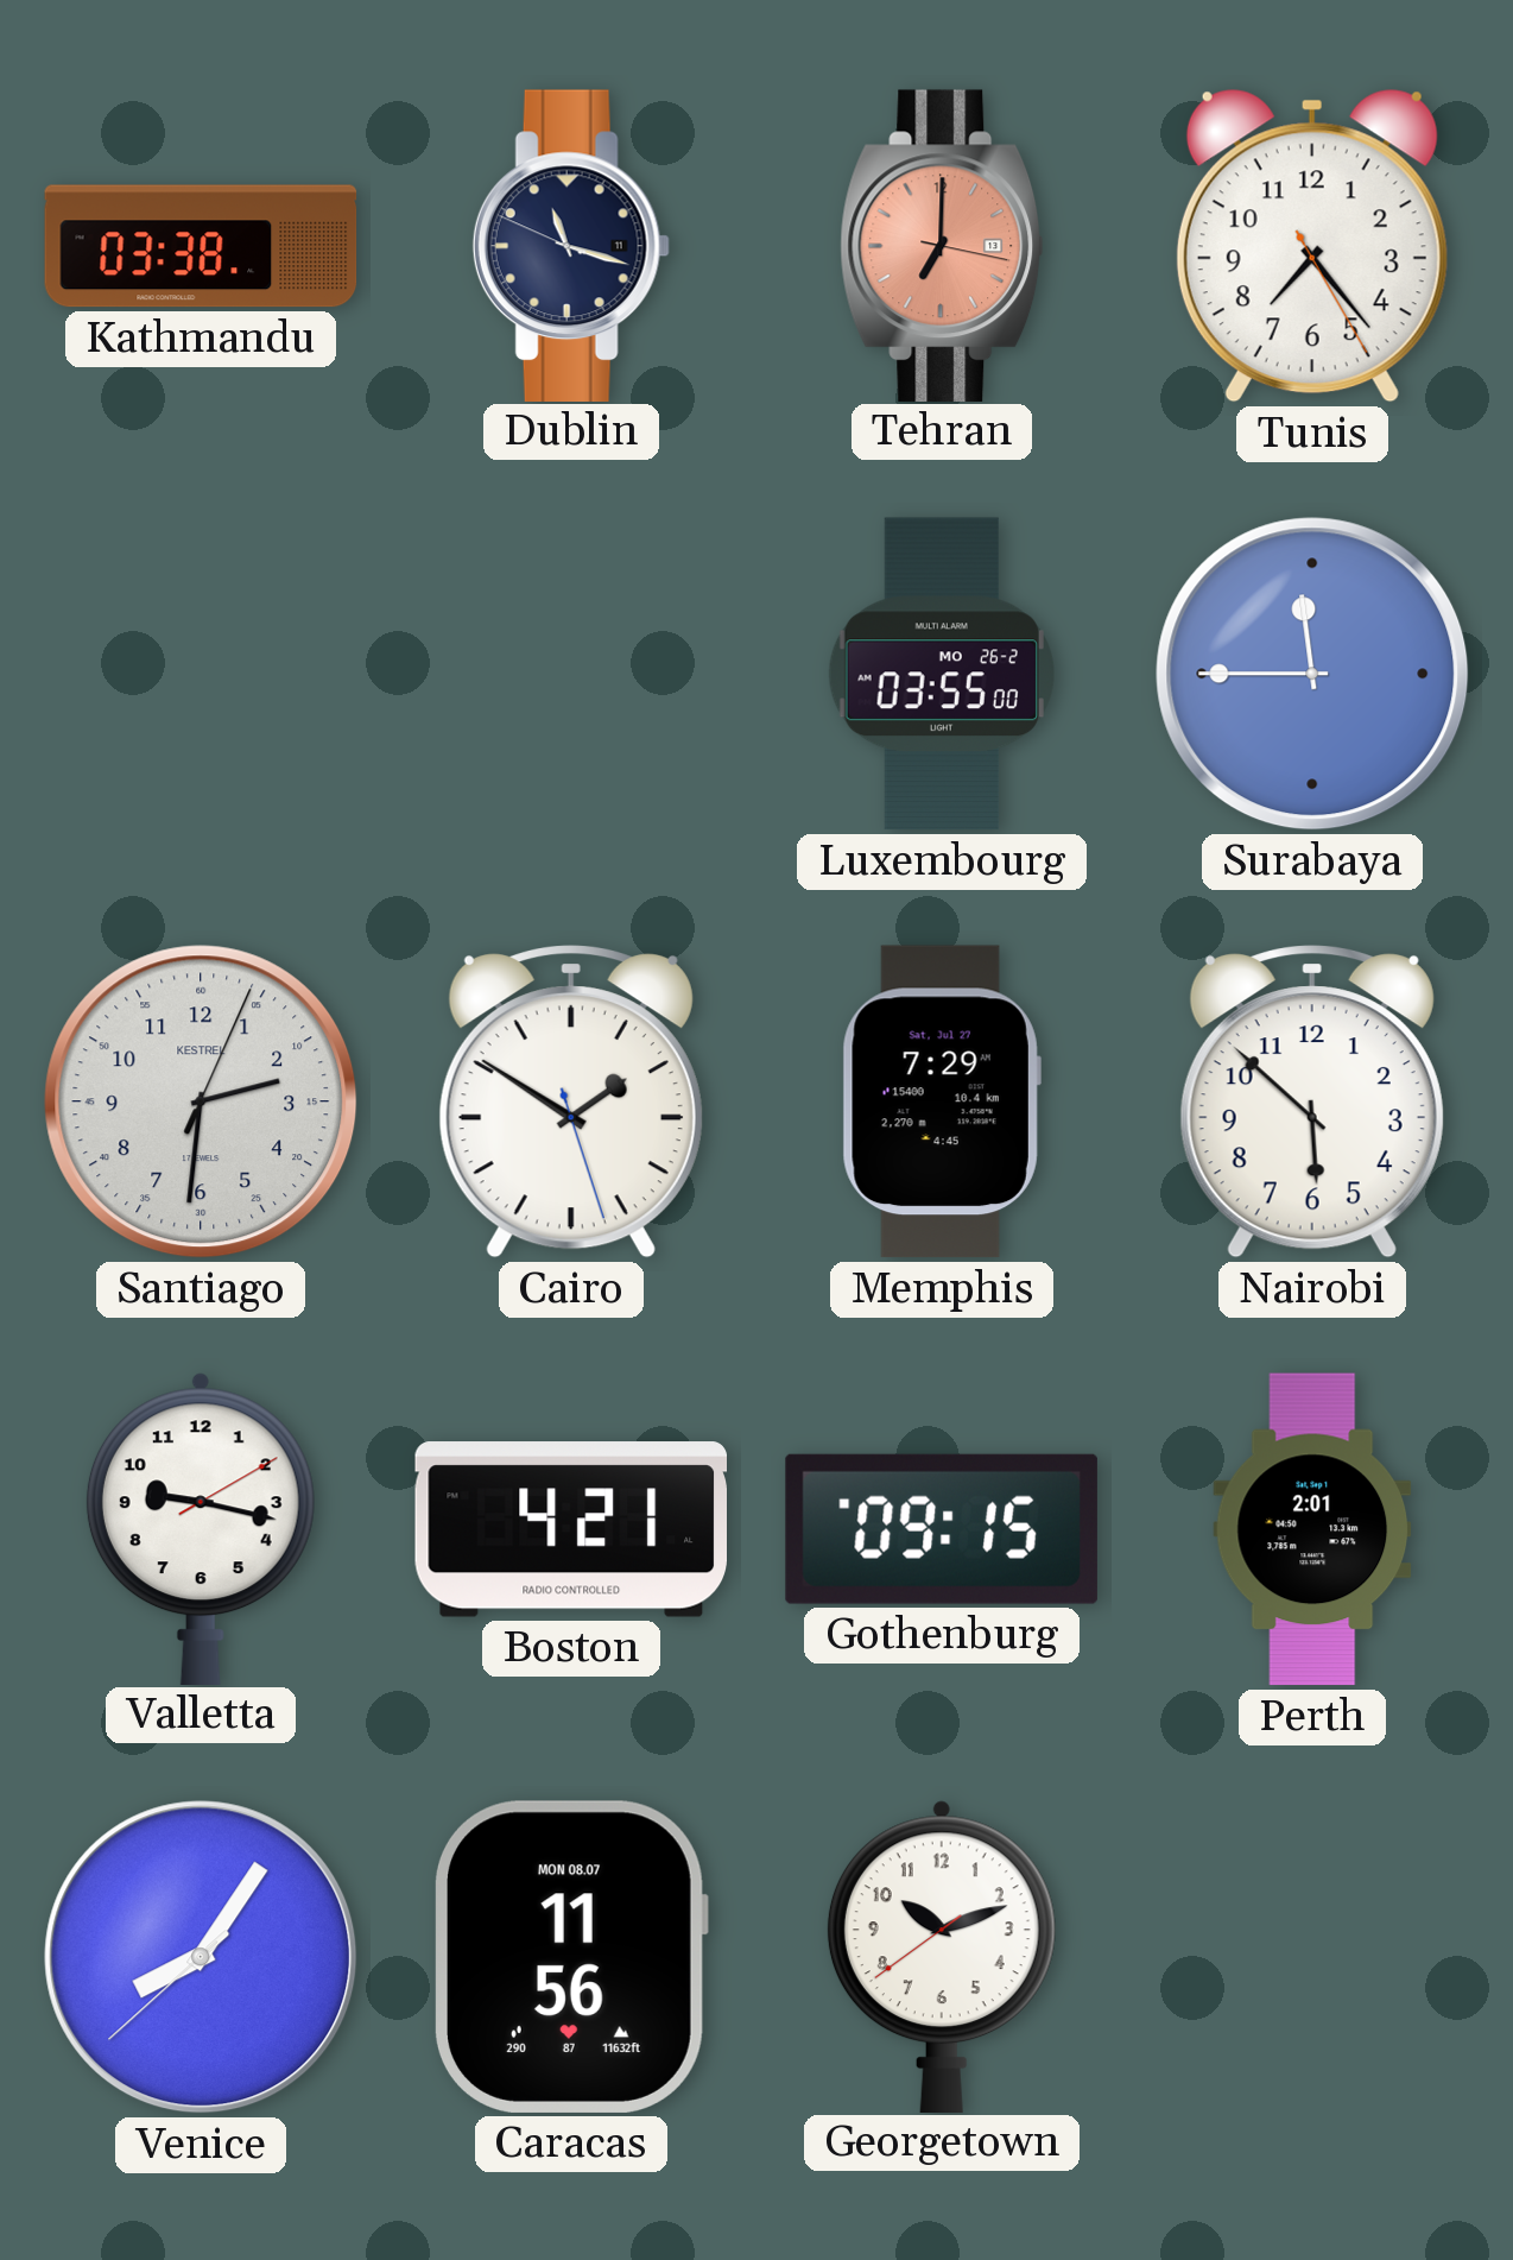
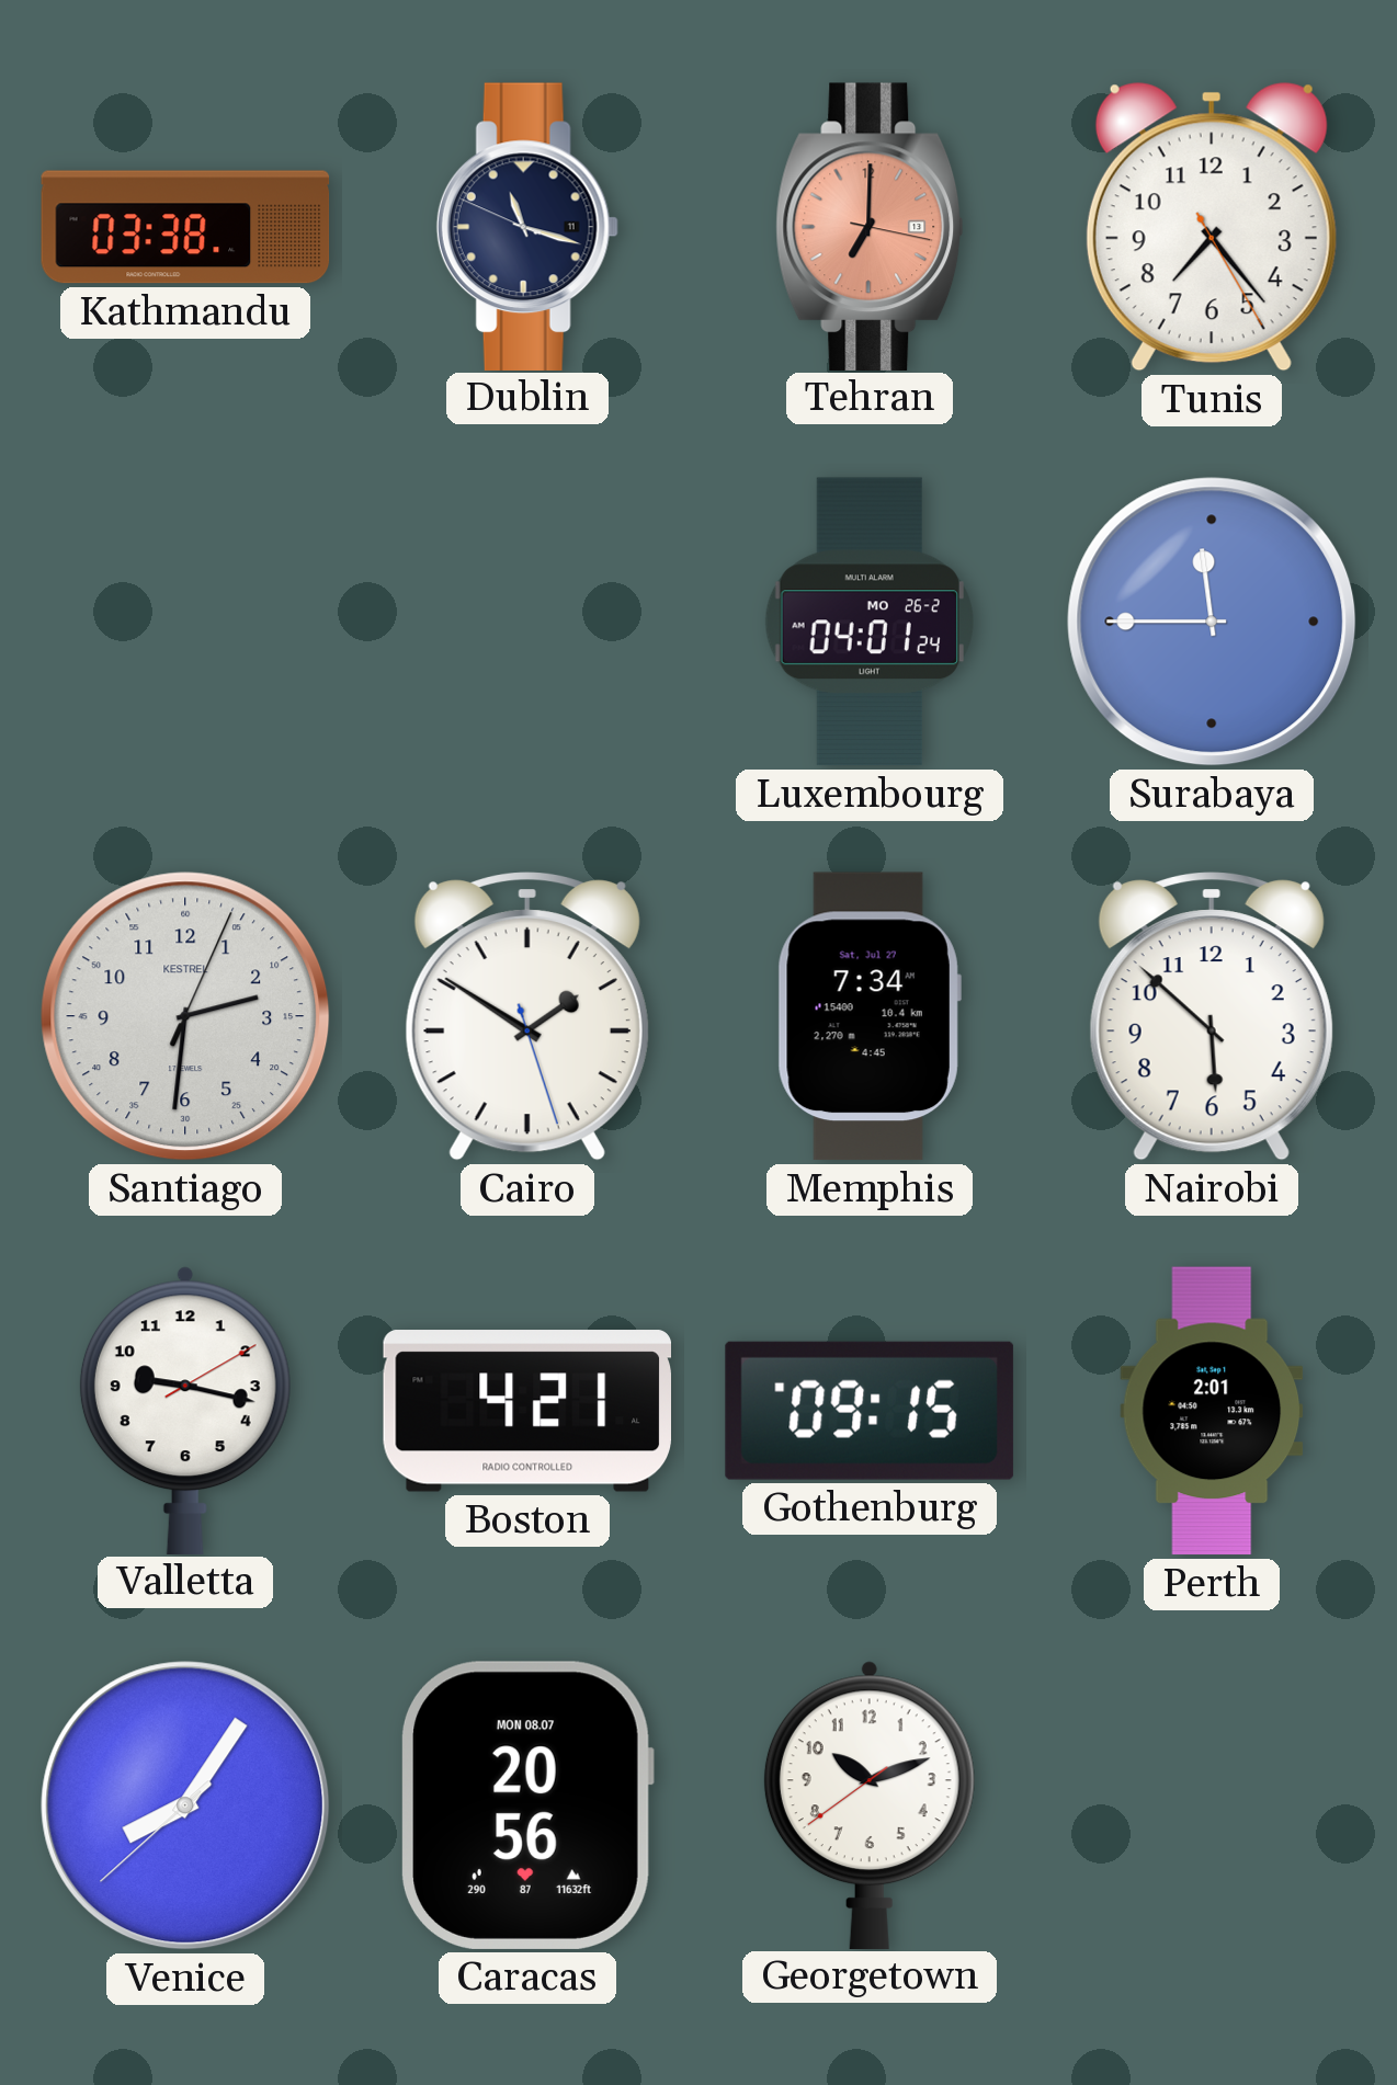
Luxembourg: 03:55 -> 04:01
Memphis: 7:29 -> 7:34
Caracas: 11:56 -> 20:56
